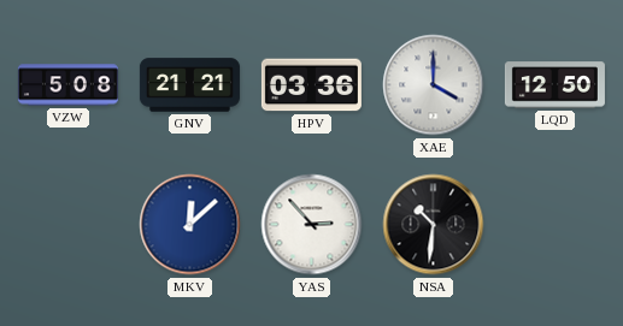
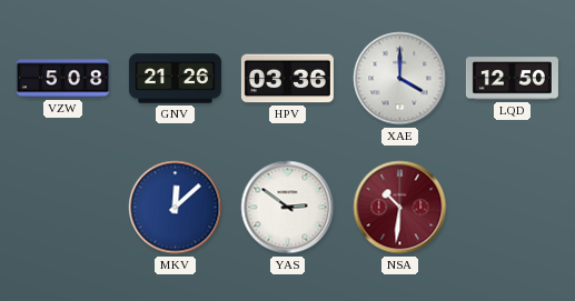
GNV: 21:21 -> 21:26
YAS: 2:53 -> 2:51
NSA dial: black -> burgundy
